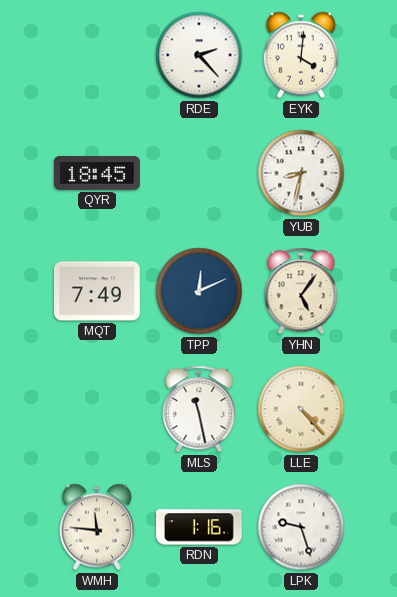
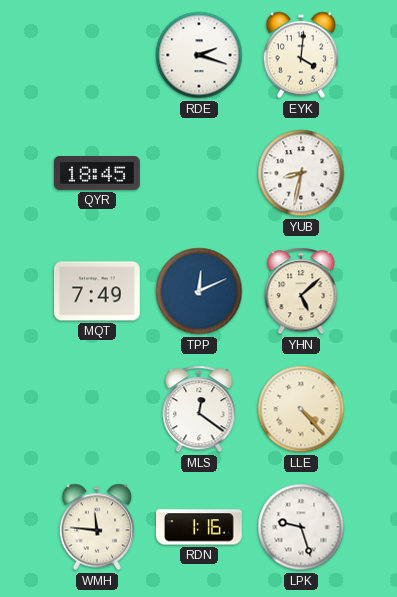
RDE: 2:23 -> 2:18
YHN: 5:06 -> 5:08
MLS: 11:28 -> 12:21
